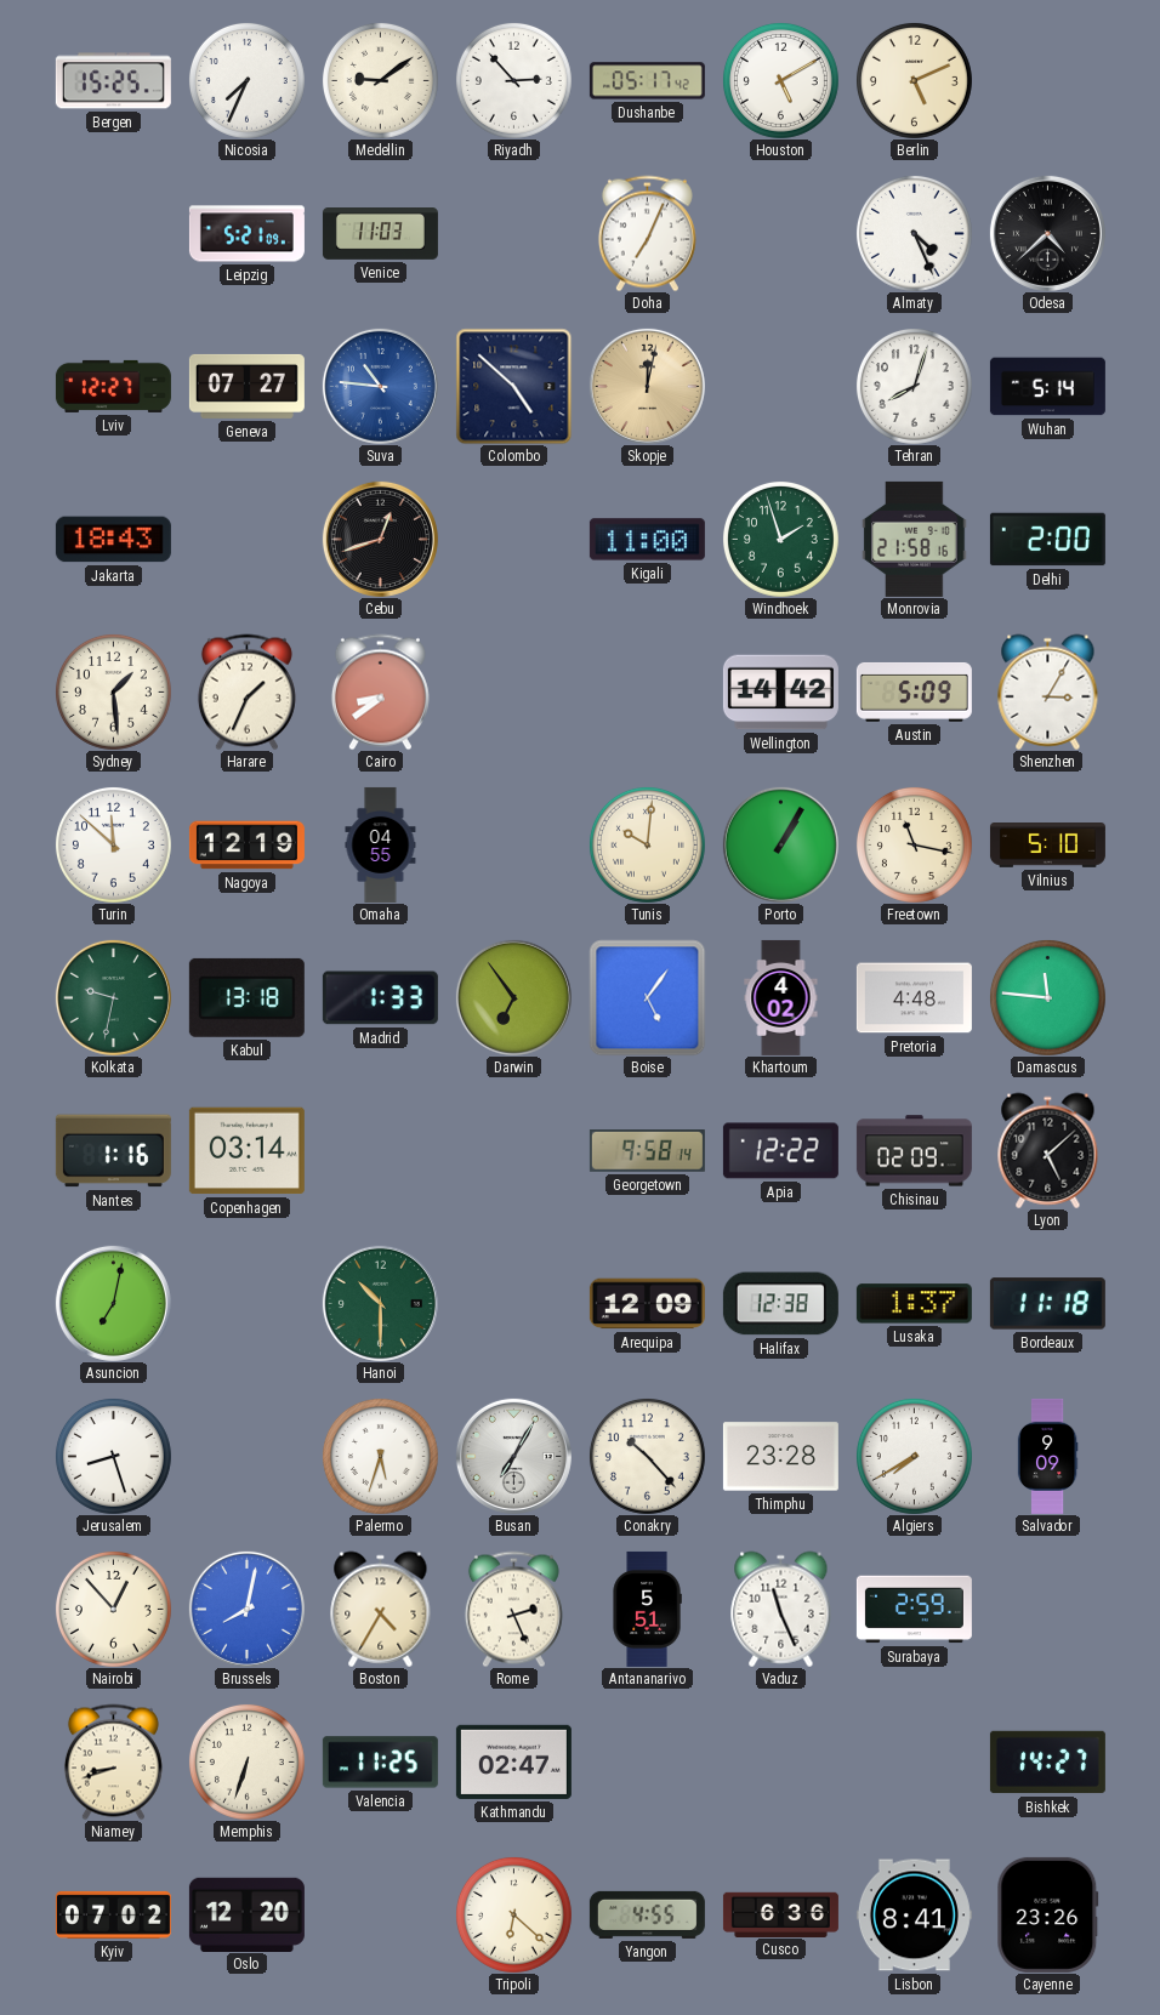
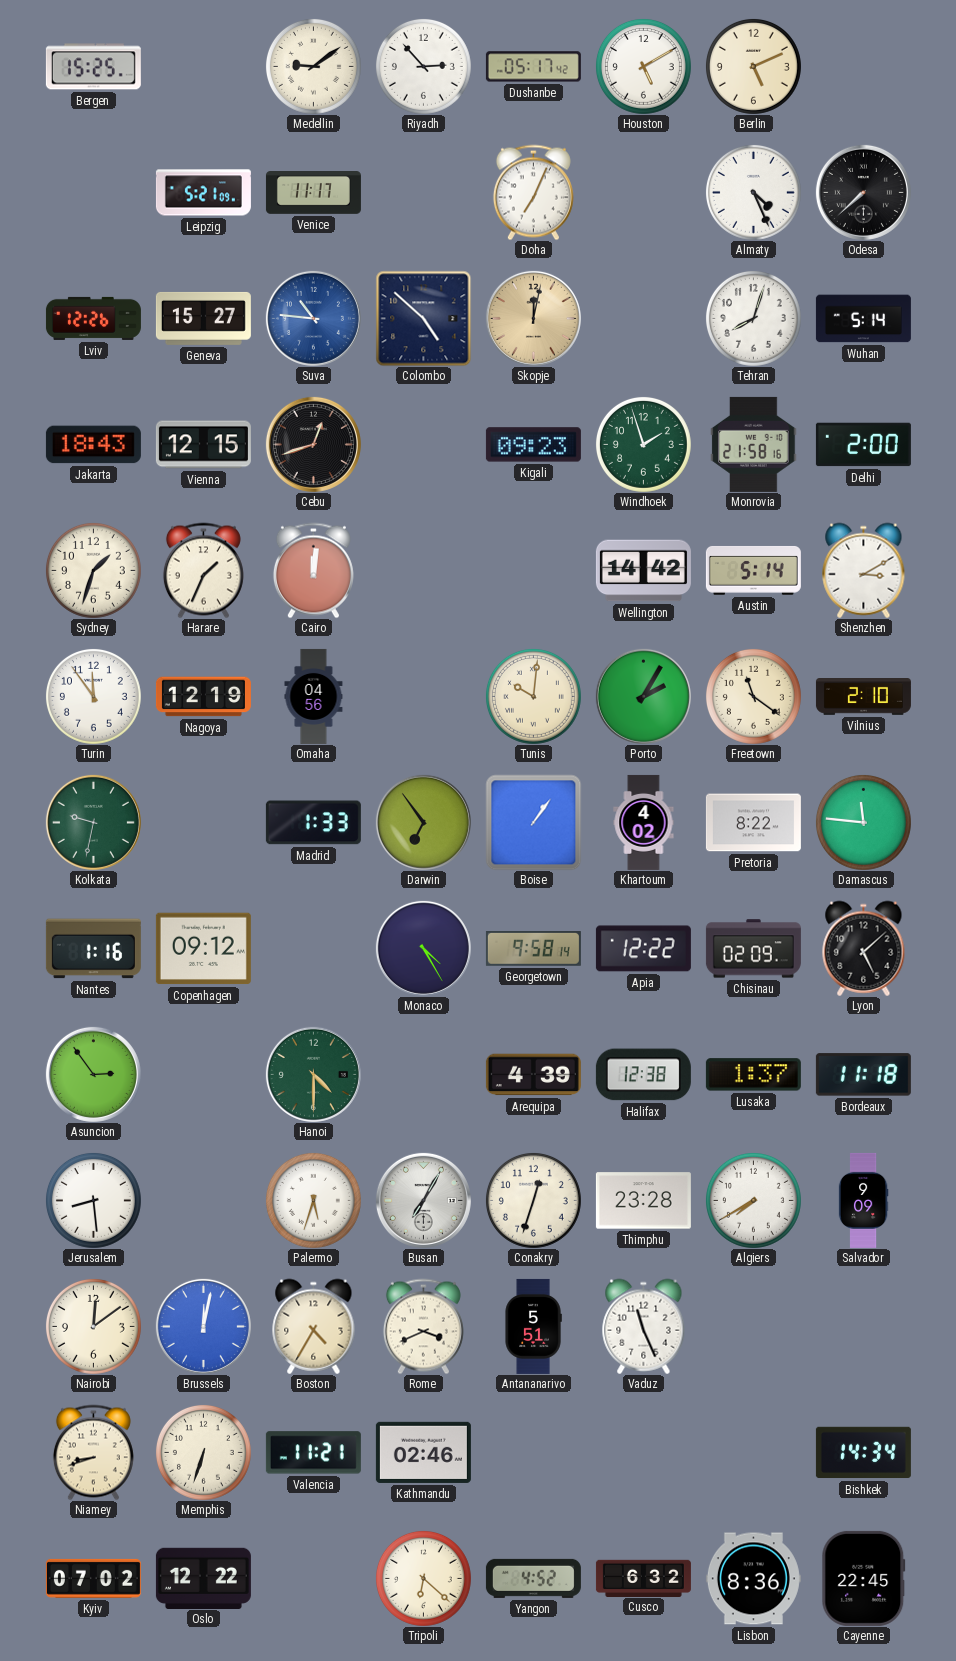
Nicosia: 7:34 -> none
Venice: 11:03 -> 11:17
Odesa: 4:38 -> 7:38
Lviv: 12:27 -> 12:26
Geneva: 07:27 -> 15:27
Vienna: none -> 12:15
Kigali: 11:00 -> 09:23
Sydney: 1:29 -> 1:33
Cairo: 8:39 -> 12:01
Austin: 5:09 -> 5:14
Shenzhen: 3:05 -> 3:10
Turin: 11:52 -> 11:54
Omaha: 04:55 -> 04:56
Porto: 1:05 -> 2:05
Freetown: 11:17 -> 11:21
Vilnius: 5:10 -> 2:10
Kabul: 13:18 -> none
Boise: 5:06 -> 1:06
Pretoria: 4:48 -> 8:22
Copenhagen: 03:14 -> 09:12
Monaco: none -> 4:25
Asuncion: 7:02 -> 2:54
Hanoi: 10:30 -> 4:30
Arequipa: 12:09 -> 4:39
Jerusalem: 8:27 -> 8:29
Conakry: 10:23 -> 12:33
Nairobi: 12:53 -> 12:09
Brussels: 8:02 -> 12:02
Rome: 2:26 -> 3:41
Surabaya: 2:59 -> none
Valencia: 11:25 -> 11:21
Kathmandu: 02:47 -> 02:46
Bishkek: 14:27 -> 14:34
Oslo: 12:20 -> 12:22
Yangon: 4:55 -> 4:52
Cusco: 6:36 -> 6:32
Lisbon: 8:41 -> 8:36
Cayenne: 23:26 -> 22:45
